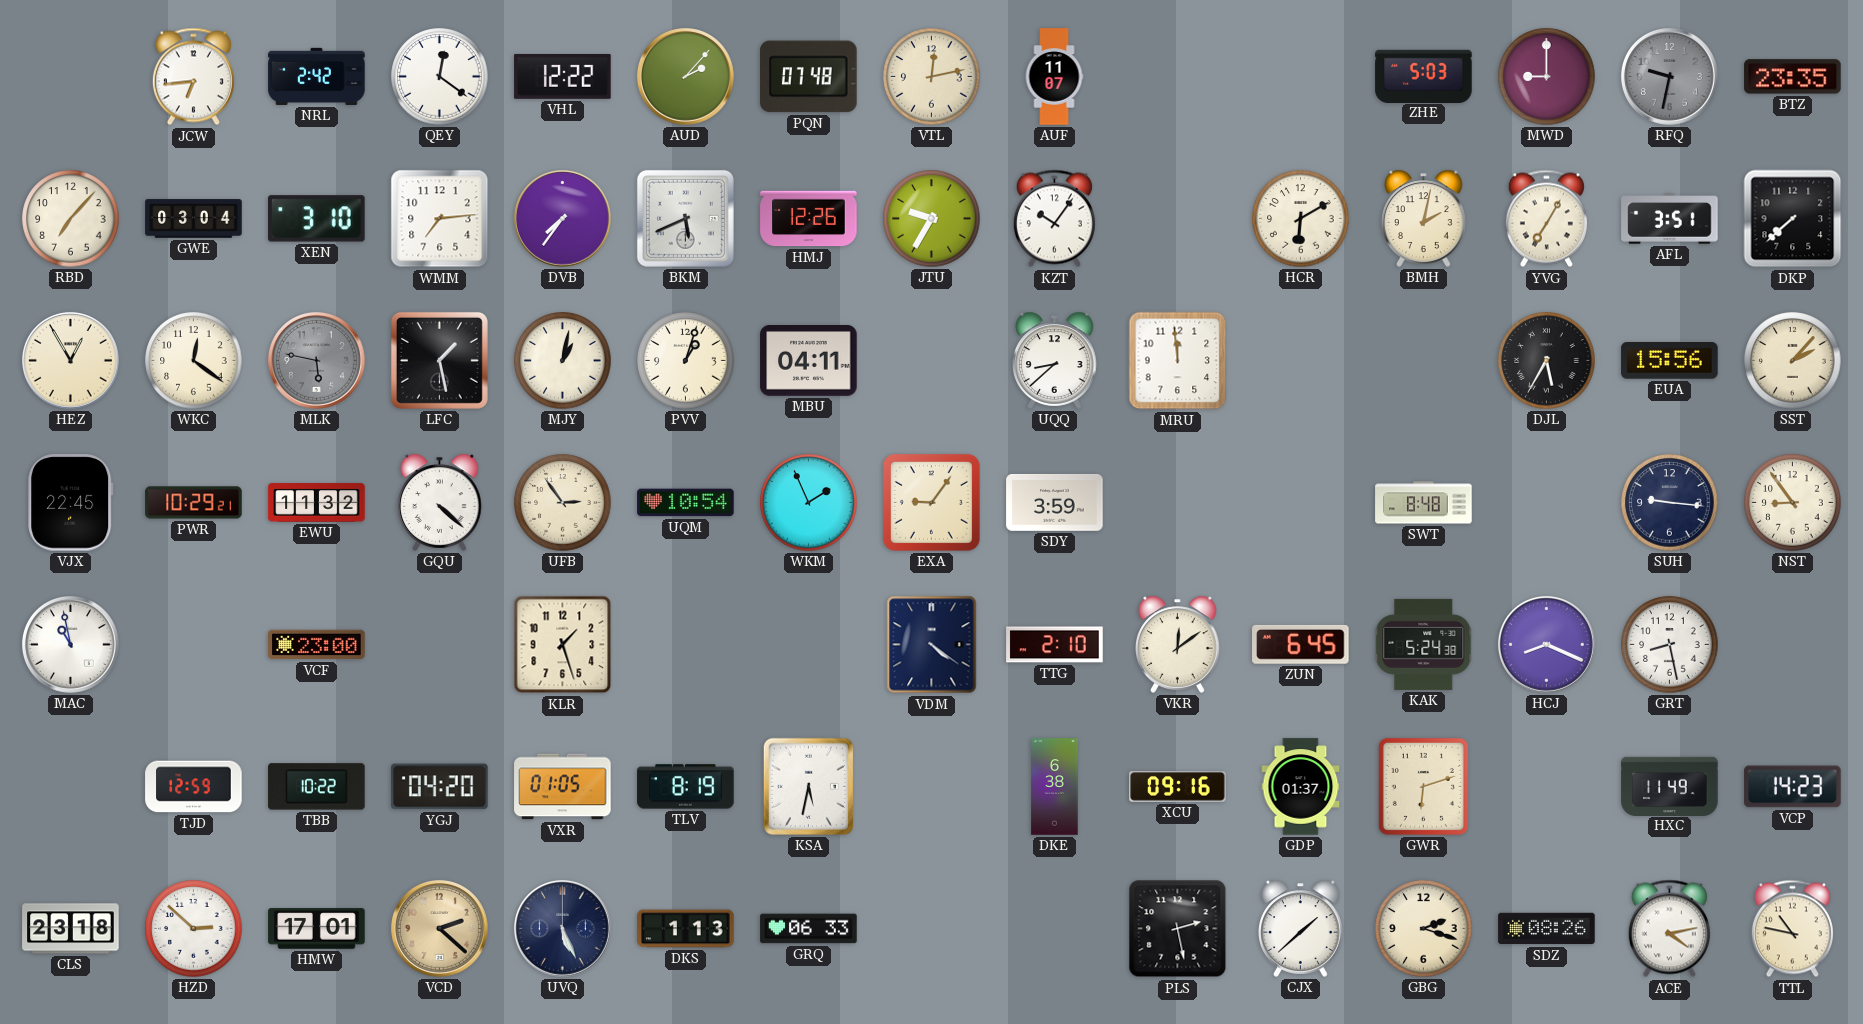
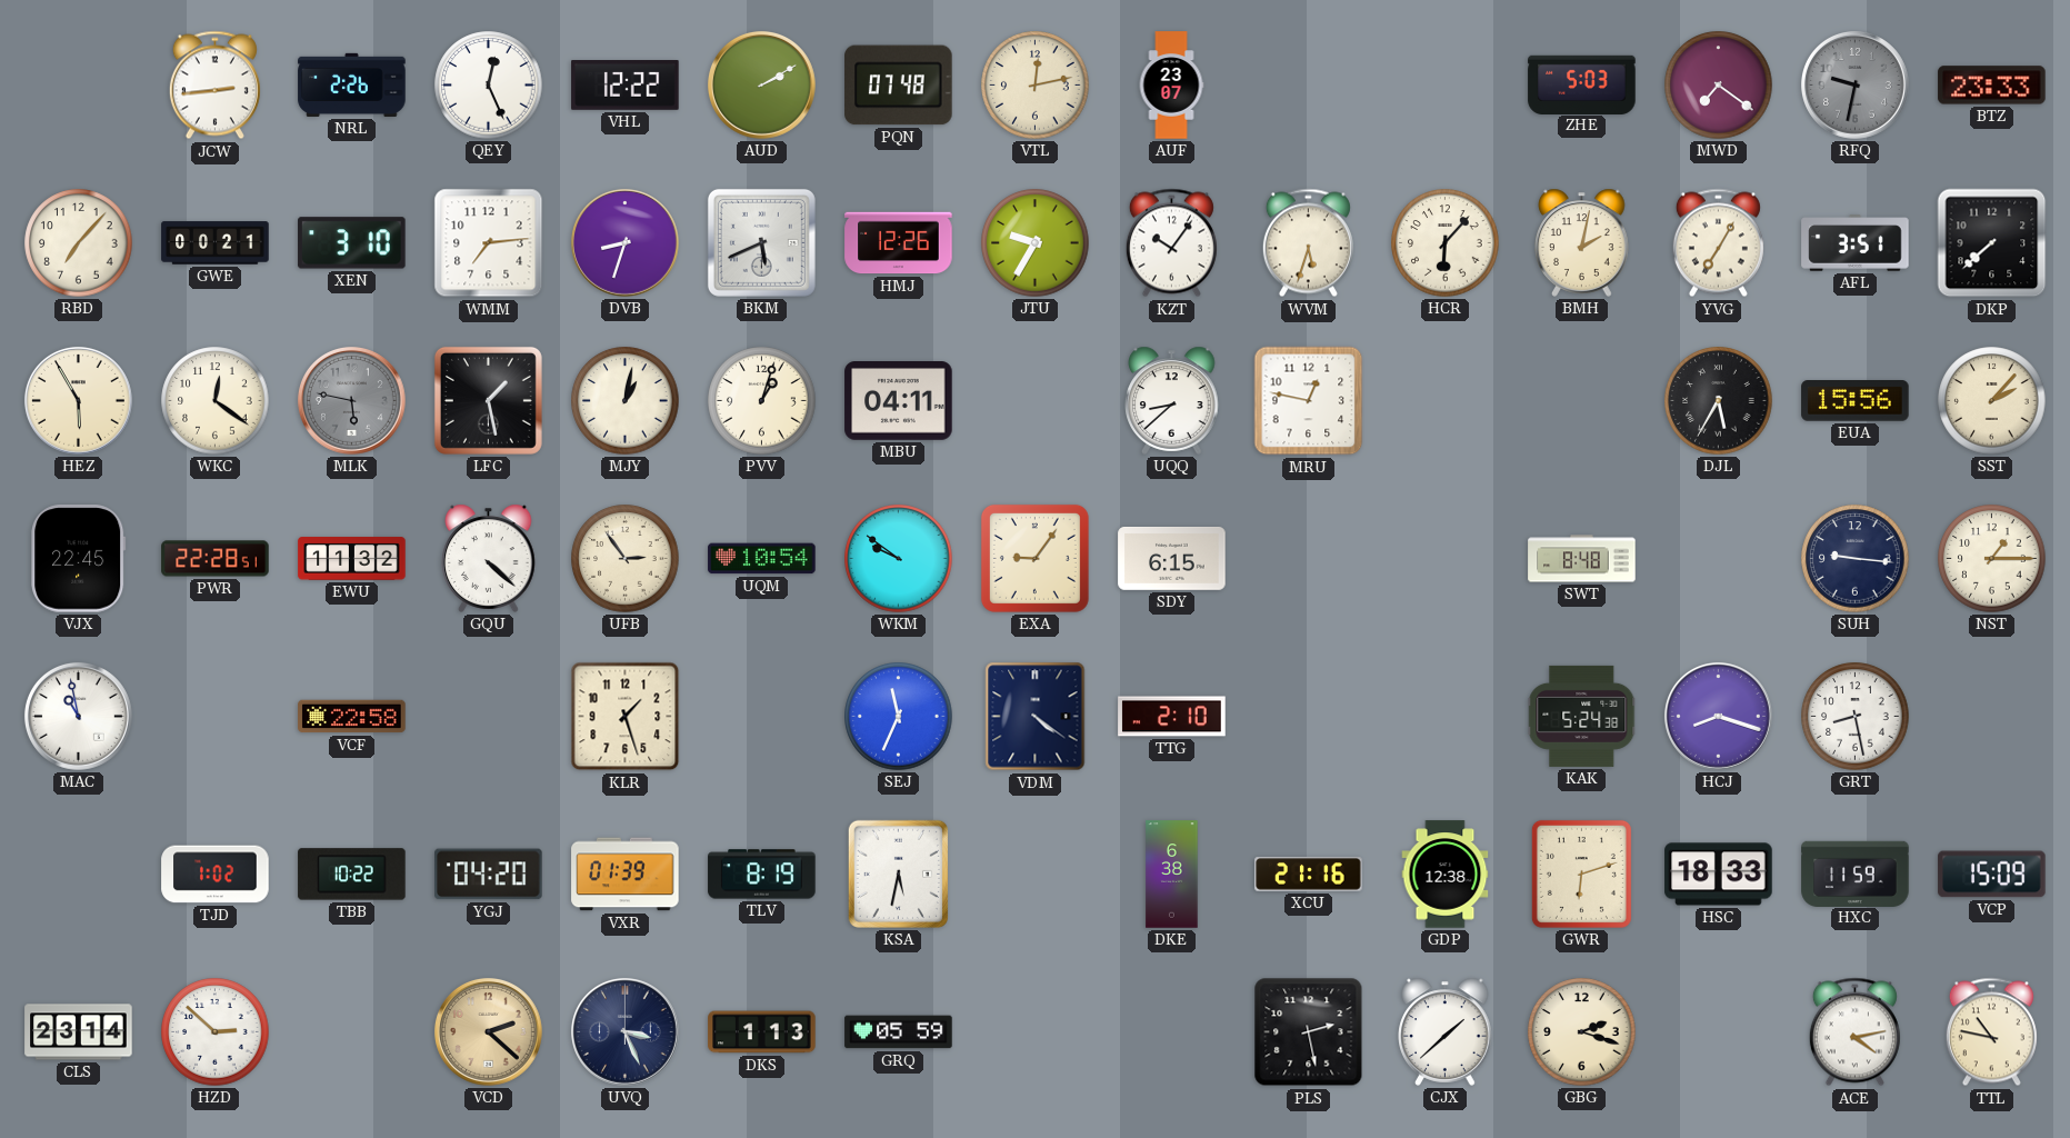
JCW: 6:44 -> 2:44
NRL: 2:42 -> 2:26
QEY: 12:21 -> 12:26
AUD: 2:07 -> 2:10
AUF: 11:07 -> 23:07
MWD: 9:00 -> 7:21
BTZ: 23:35 -> 23:33
GWE: 03:04 -> 00:21
DVB: 7:36 -> 8:33
WVM: none -> 5:33
HCR: 6:10 -> 6:07
HEZ: 12:55 -> 5:55
MRU: 11:59 -> 12:47
PWR: 10:29 -> 22:28
WKM: 1:56 -> 9:51
SDY: 3:59 -> 6:15
NST: 8:54 -> 1:15
VCF: 23:00 -> 22:58
SEJ: none -> 11:34
VKR: 12:09 -> none
ZUN: 6:45 -> none
HCJ: 8:19 -> 8:18
TJD: 12:59 -> 1:02
VXR: 01:05 -> 01:39
XCU: 09:16 -> 21:16
GDP: 01:37 -> 12:38
HSC: none -> 18:33
HXC: 11:49 -> 11:59
VCP: 14:23 -> 15:09
CLS: 23:18 -> 23:14
HMW: 17:01 -> none
UVQ: 5:26 -> 3:26
GRQ: 06:33 -> 05:59
SDZ: 08:26 -> none
